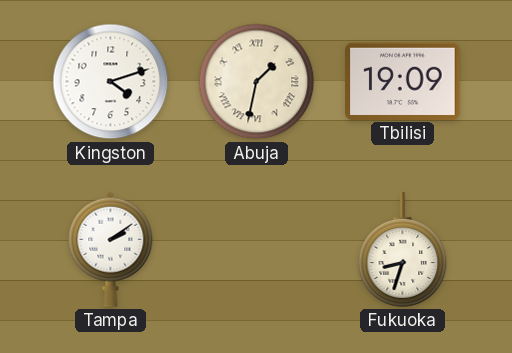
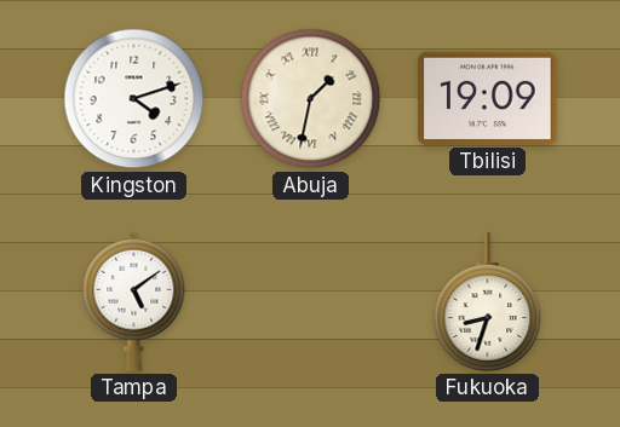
Tampa: 2:09 -> 5:09
